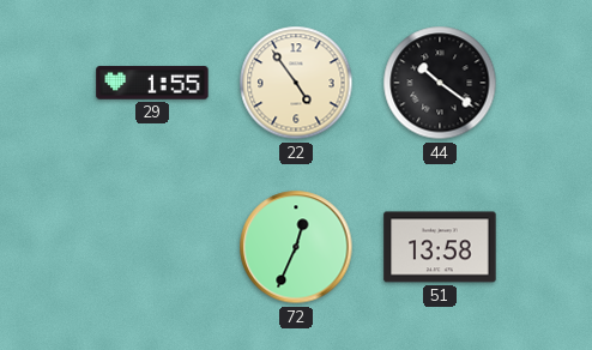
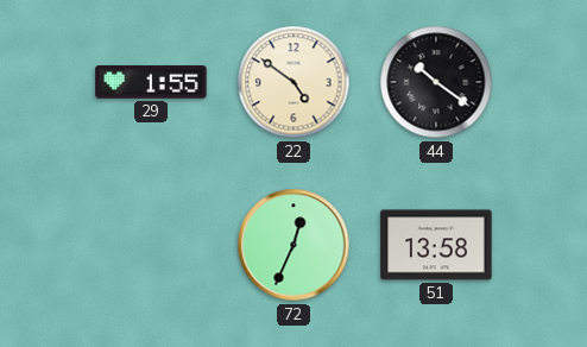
22: 4:54 -> 4:51
